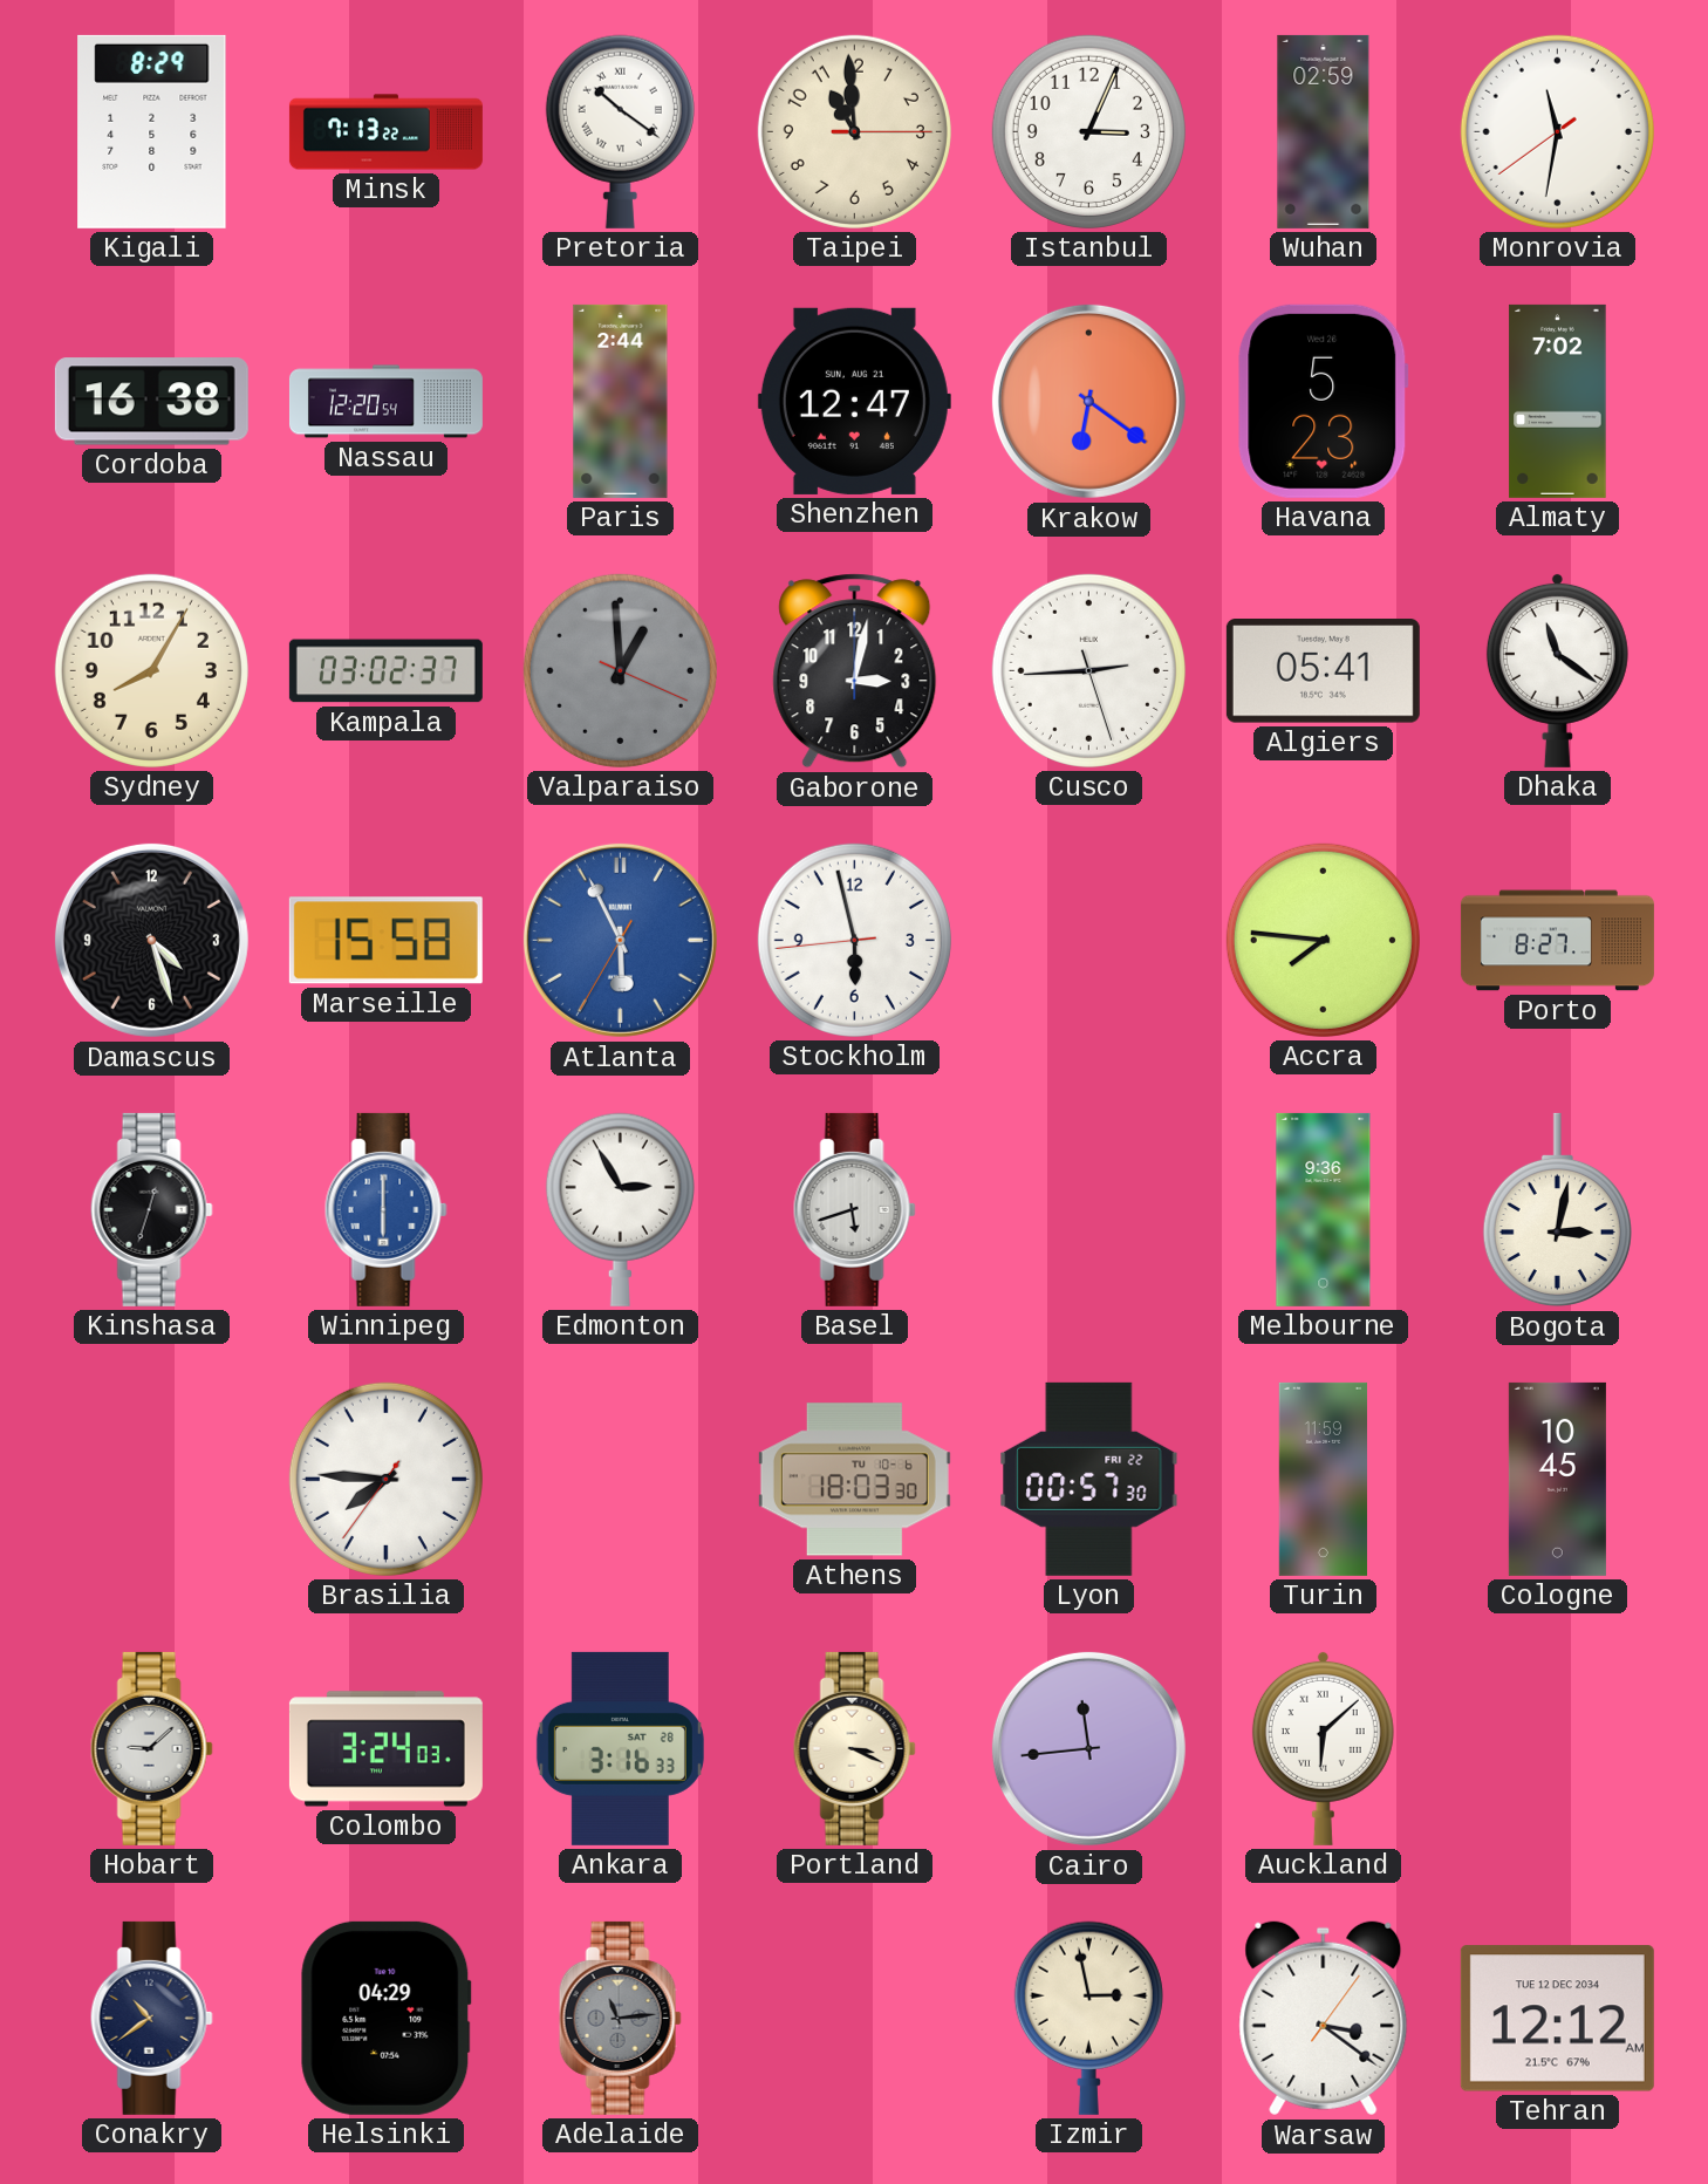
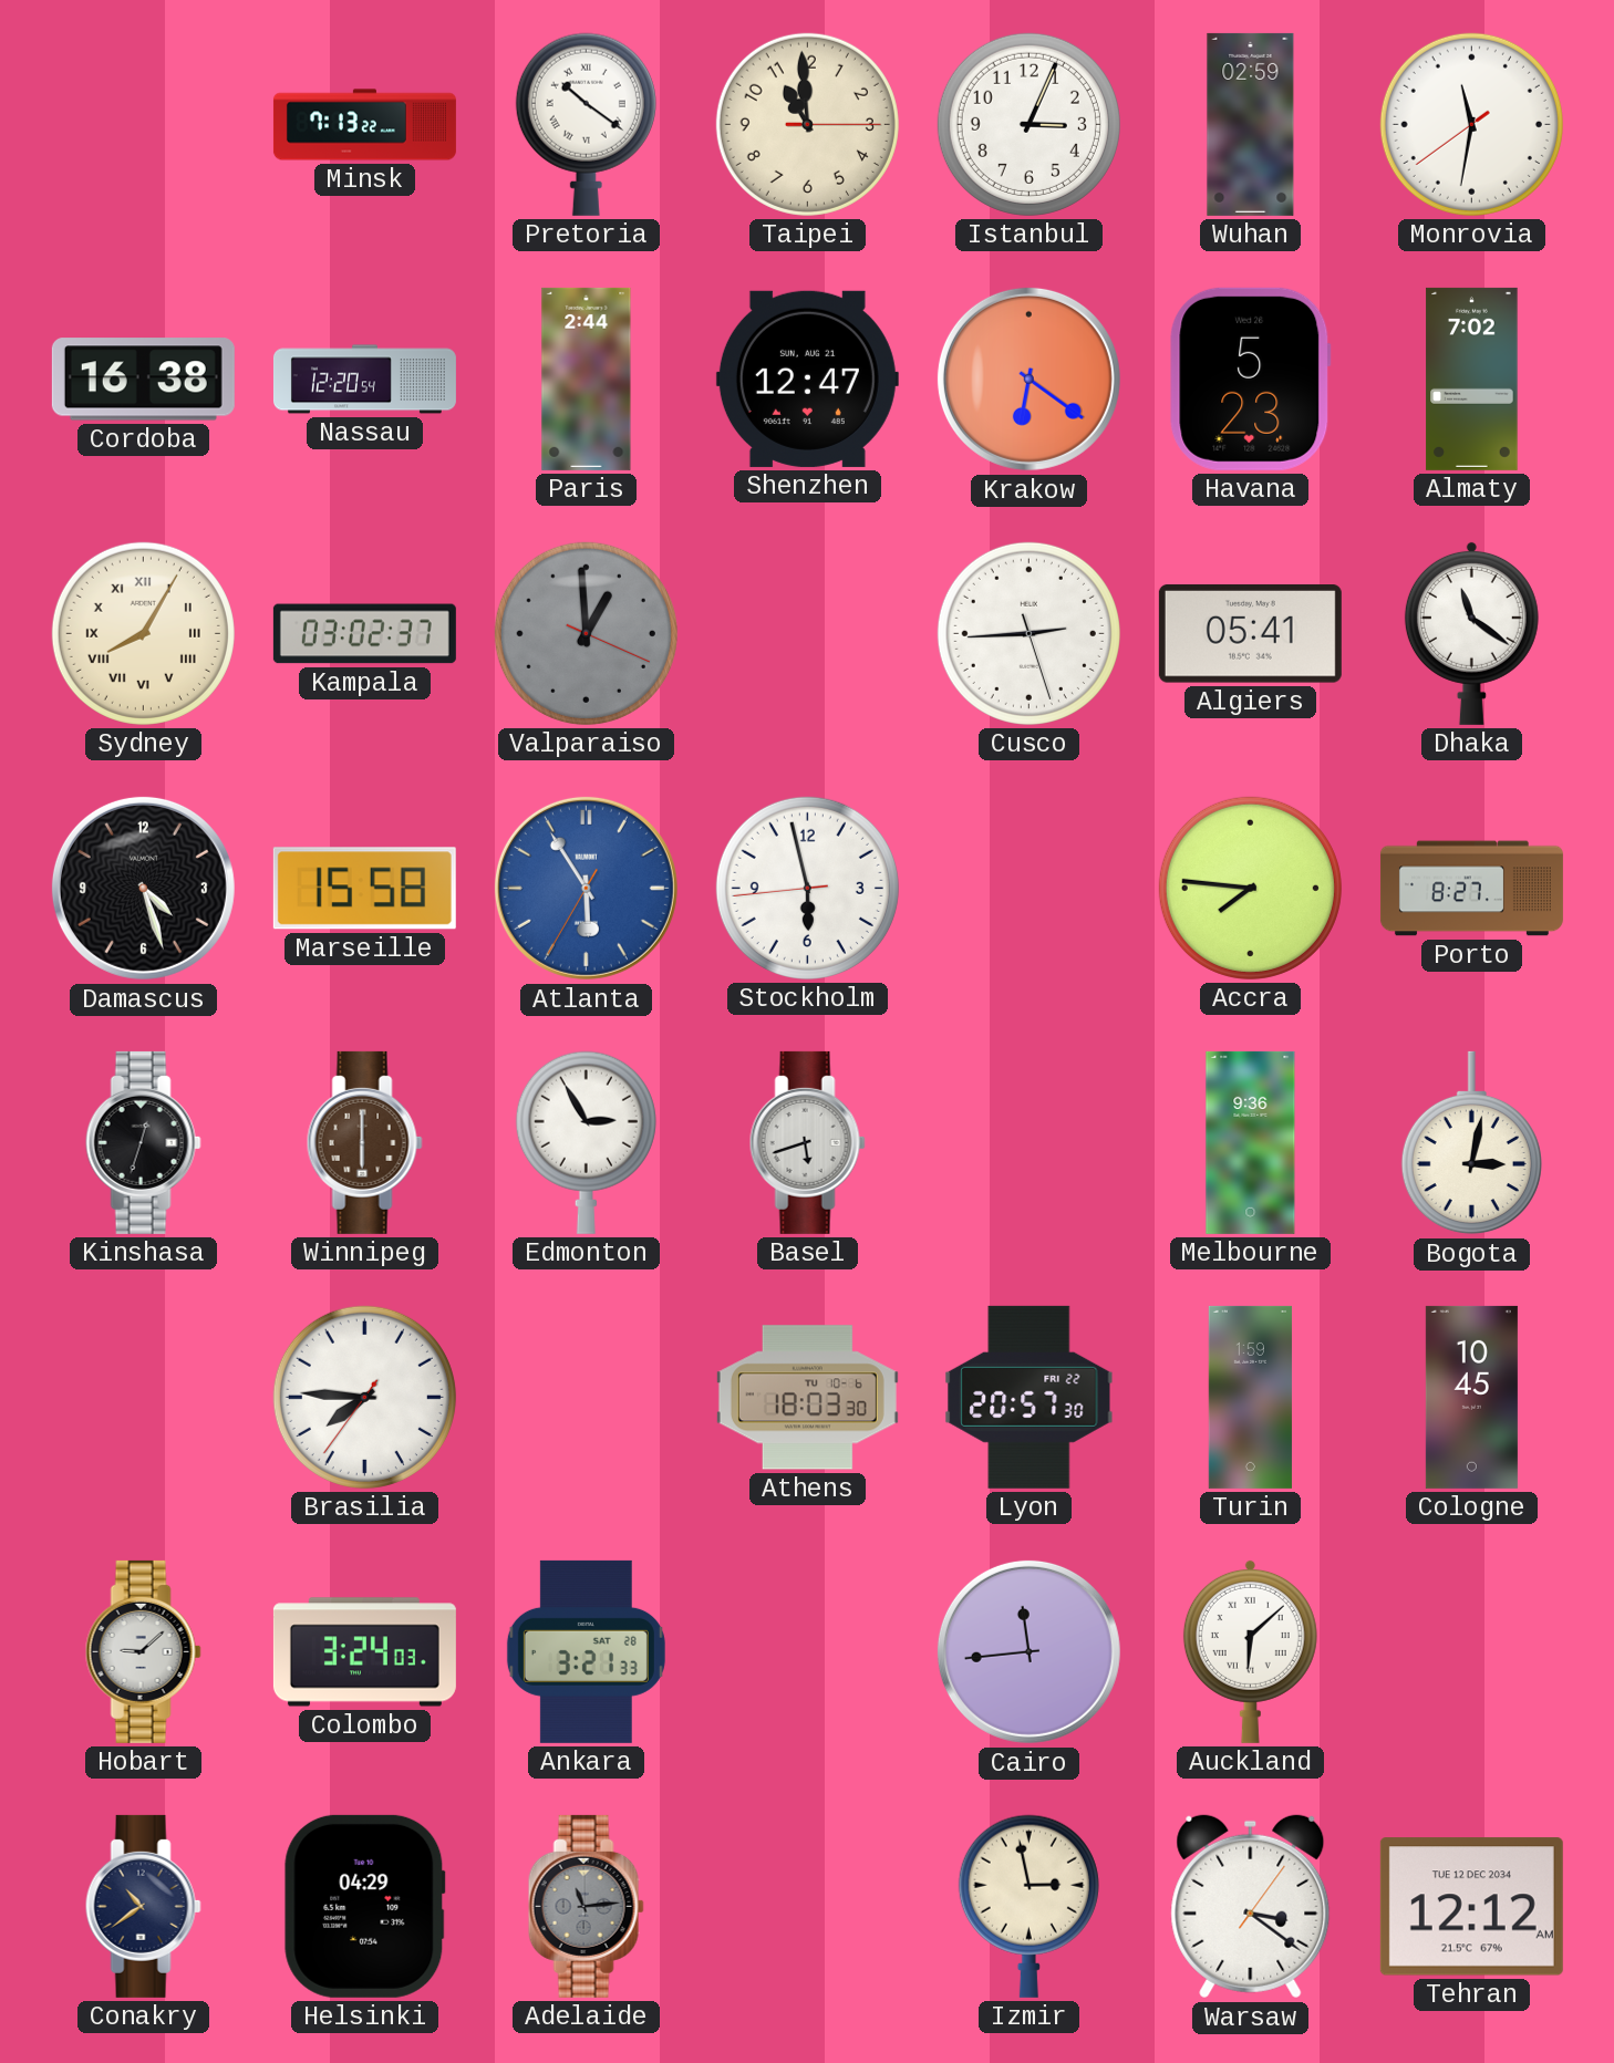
Kigali: 8:29 -> none
Sydney numerals: Arabic -> Roman
Gaborone: 3:02 -> none
Atlanta: 5:55 -> 5:54
Winnipeg dial: blue -> brown
Lyon: 00:57 -> 20:57
Turin: 11:59 -> 1:59
Ankara: 3:16 -> 3:21
Portland: 3:19 -> none
